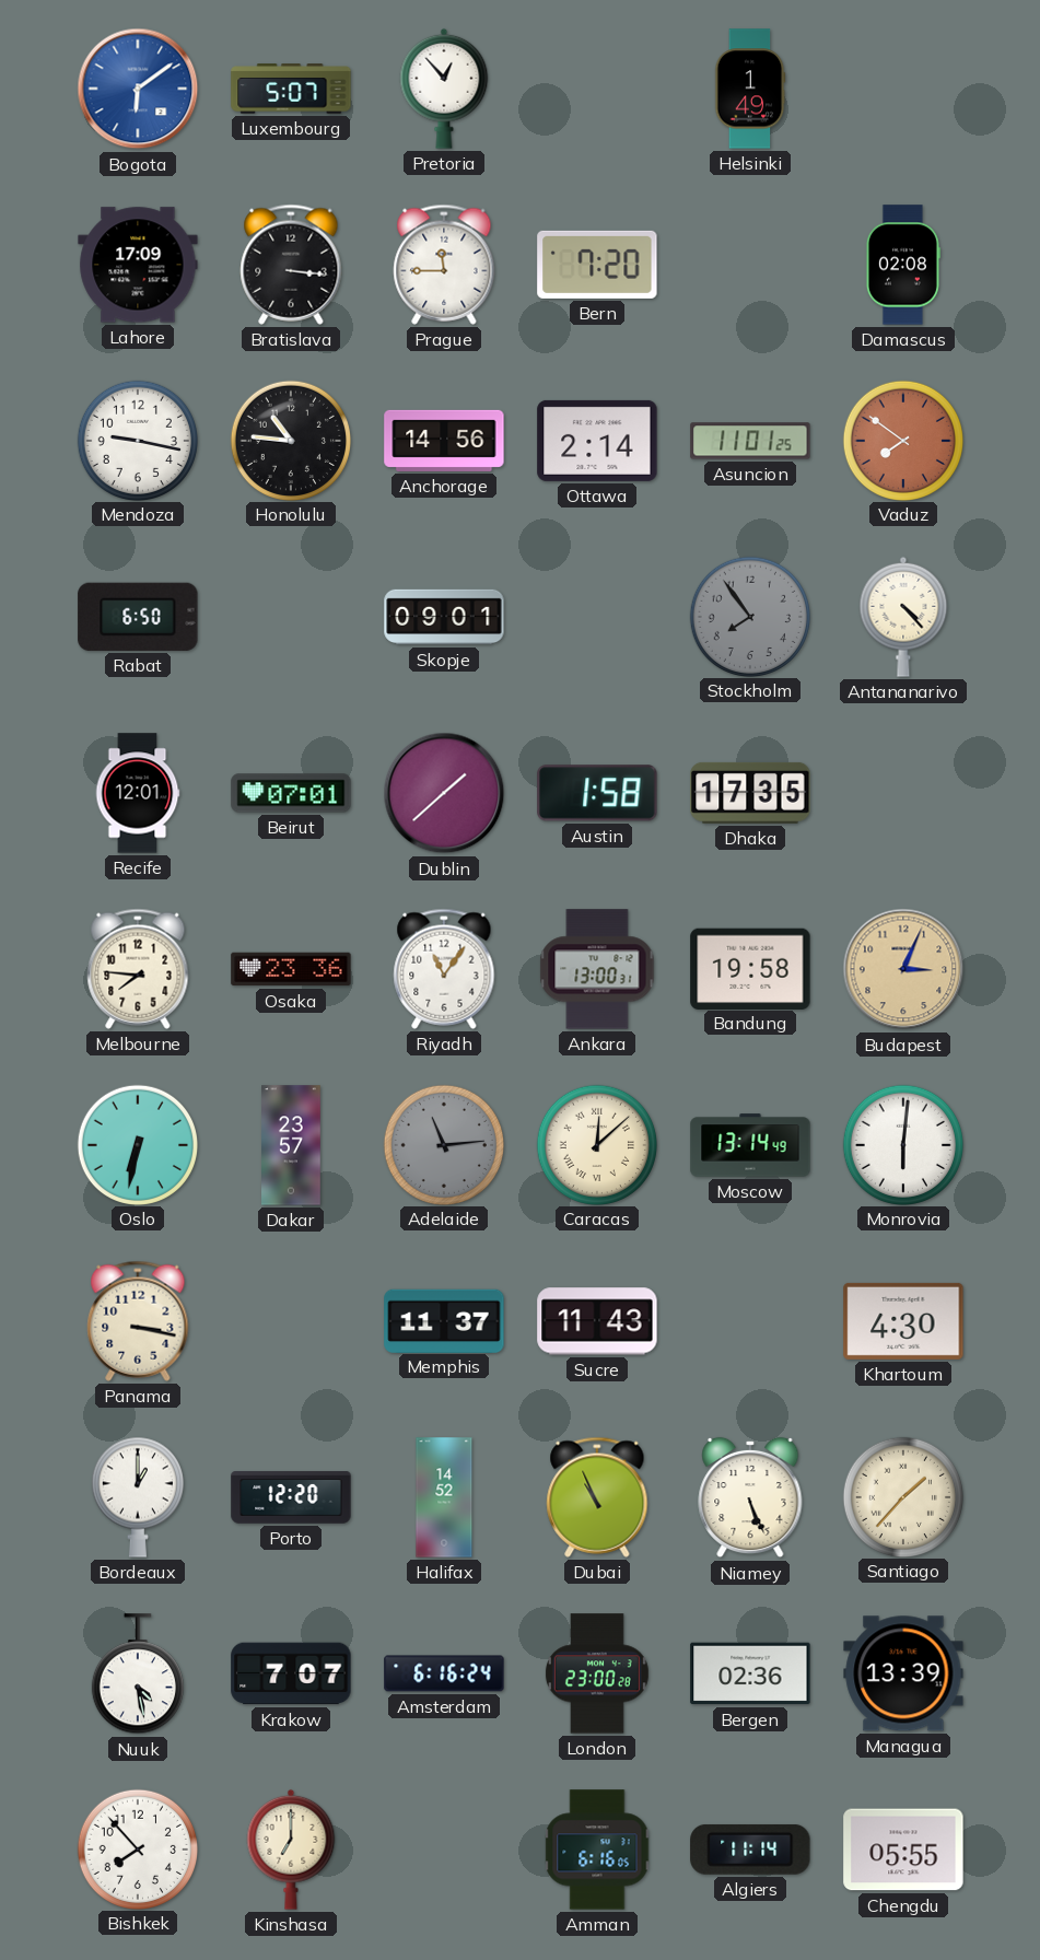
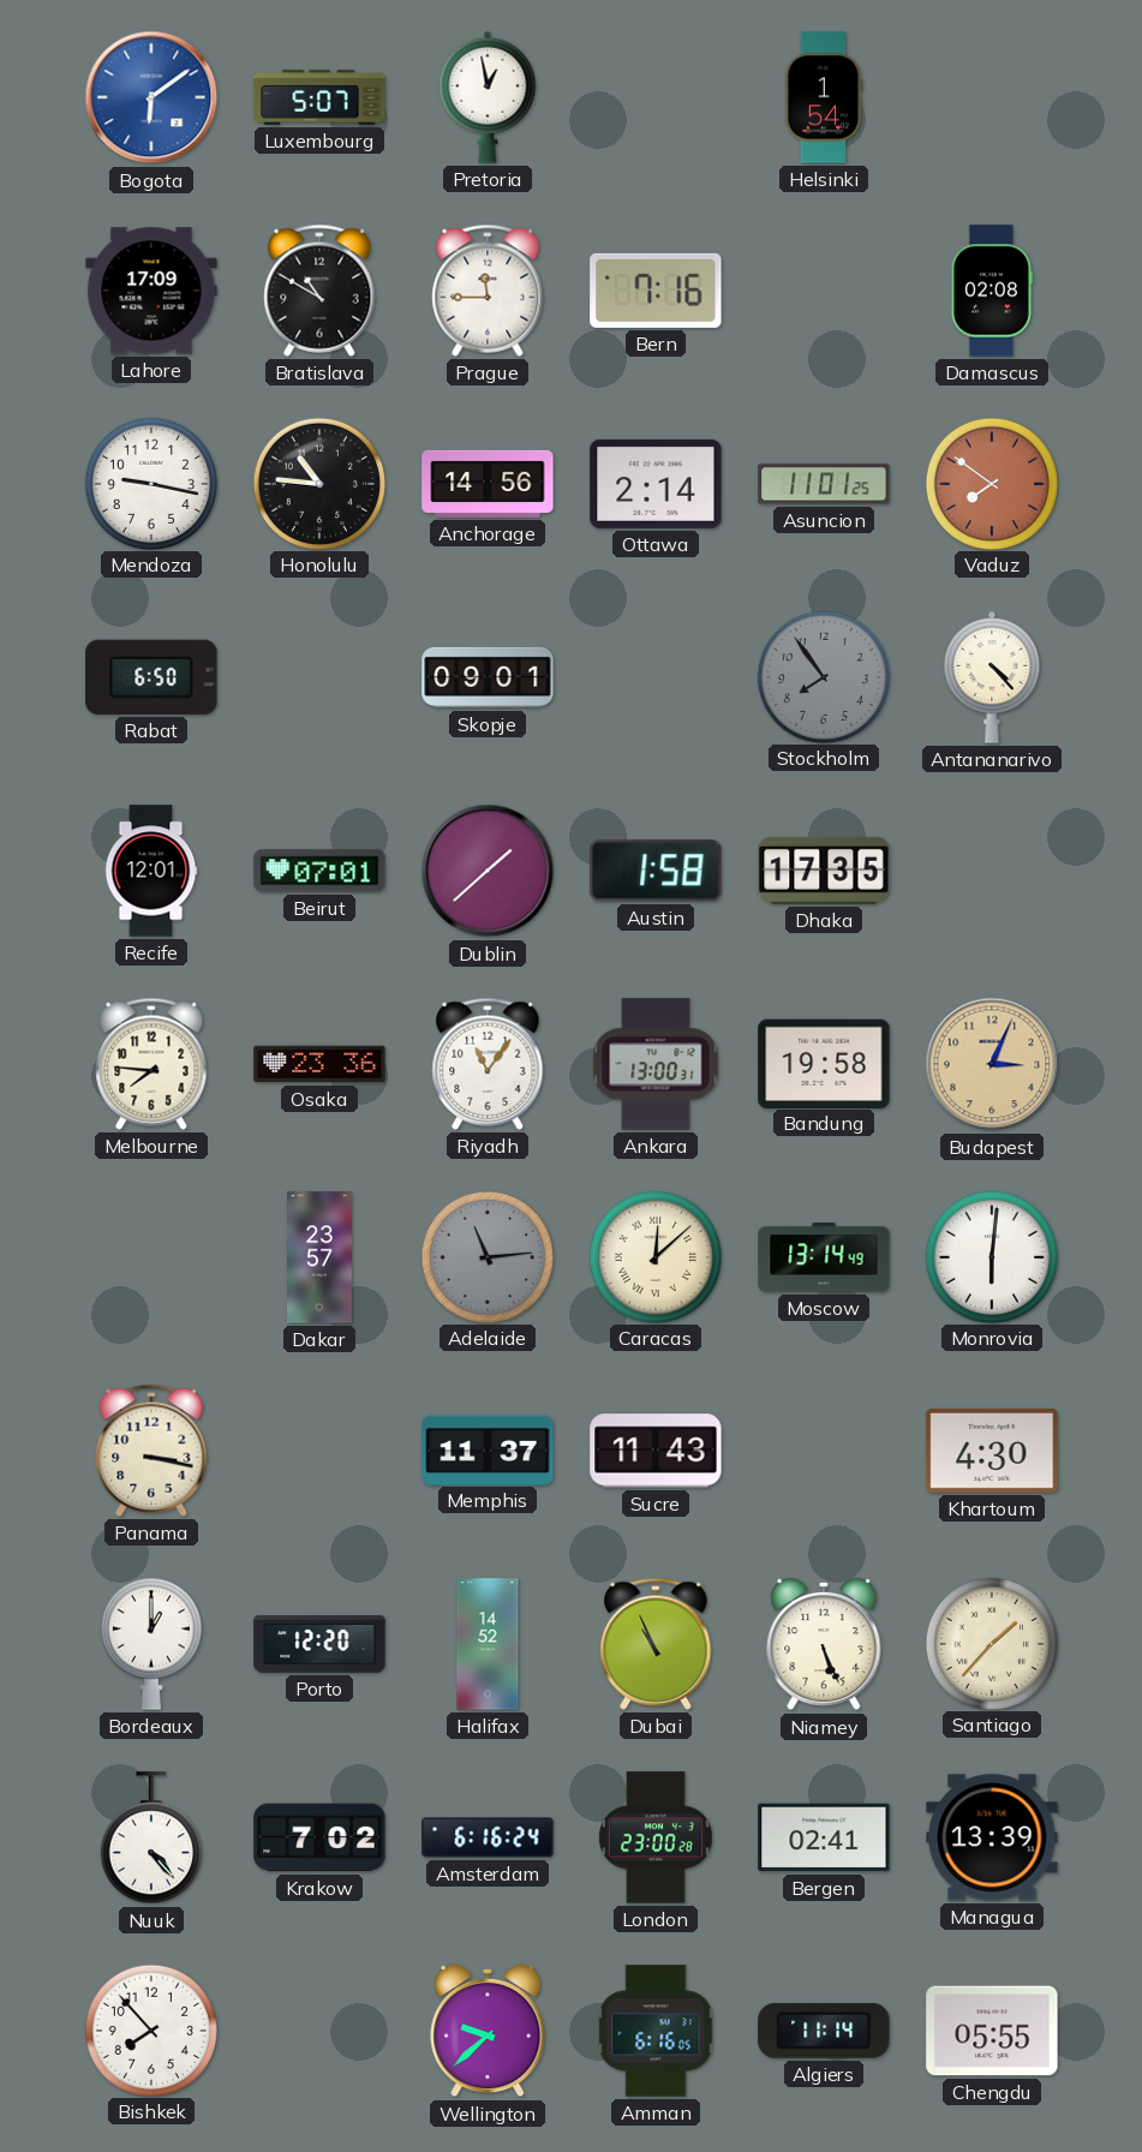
Pretoria: 12:53 -> 12:58
Helsinki: 1:49 -> 1:54
Bratislava: 3:16 -> 10:50
Bern: 7:20 -> 7:16
Oslo: 6:32 -> none
Nuuk: 4:28 -> 4:23
Krakow: 7:07 -> 7:02
Bergen: 02:36 -> 02:41
Kinshasa: 7:00 -> none
Wellington: none -> 9:38
